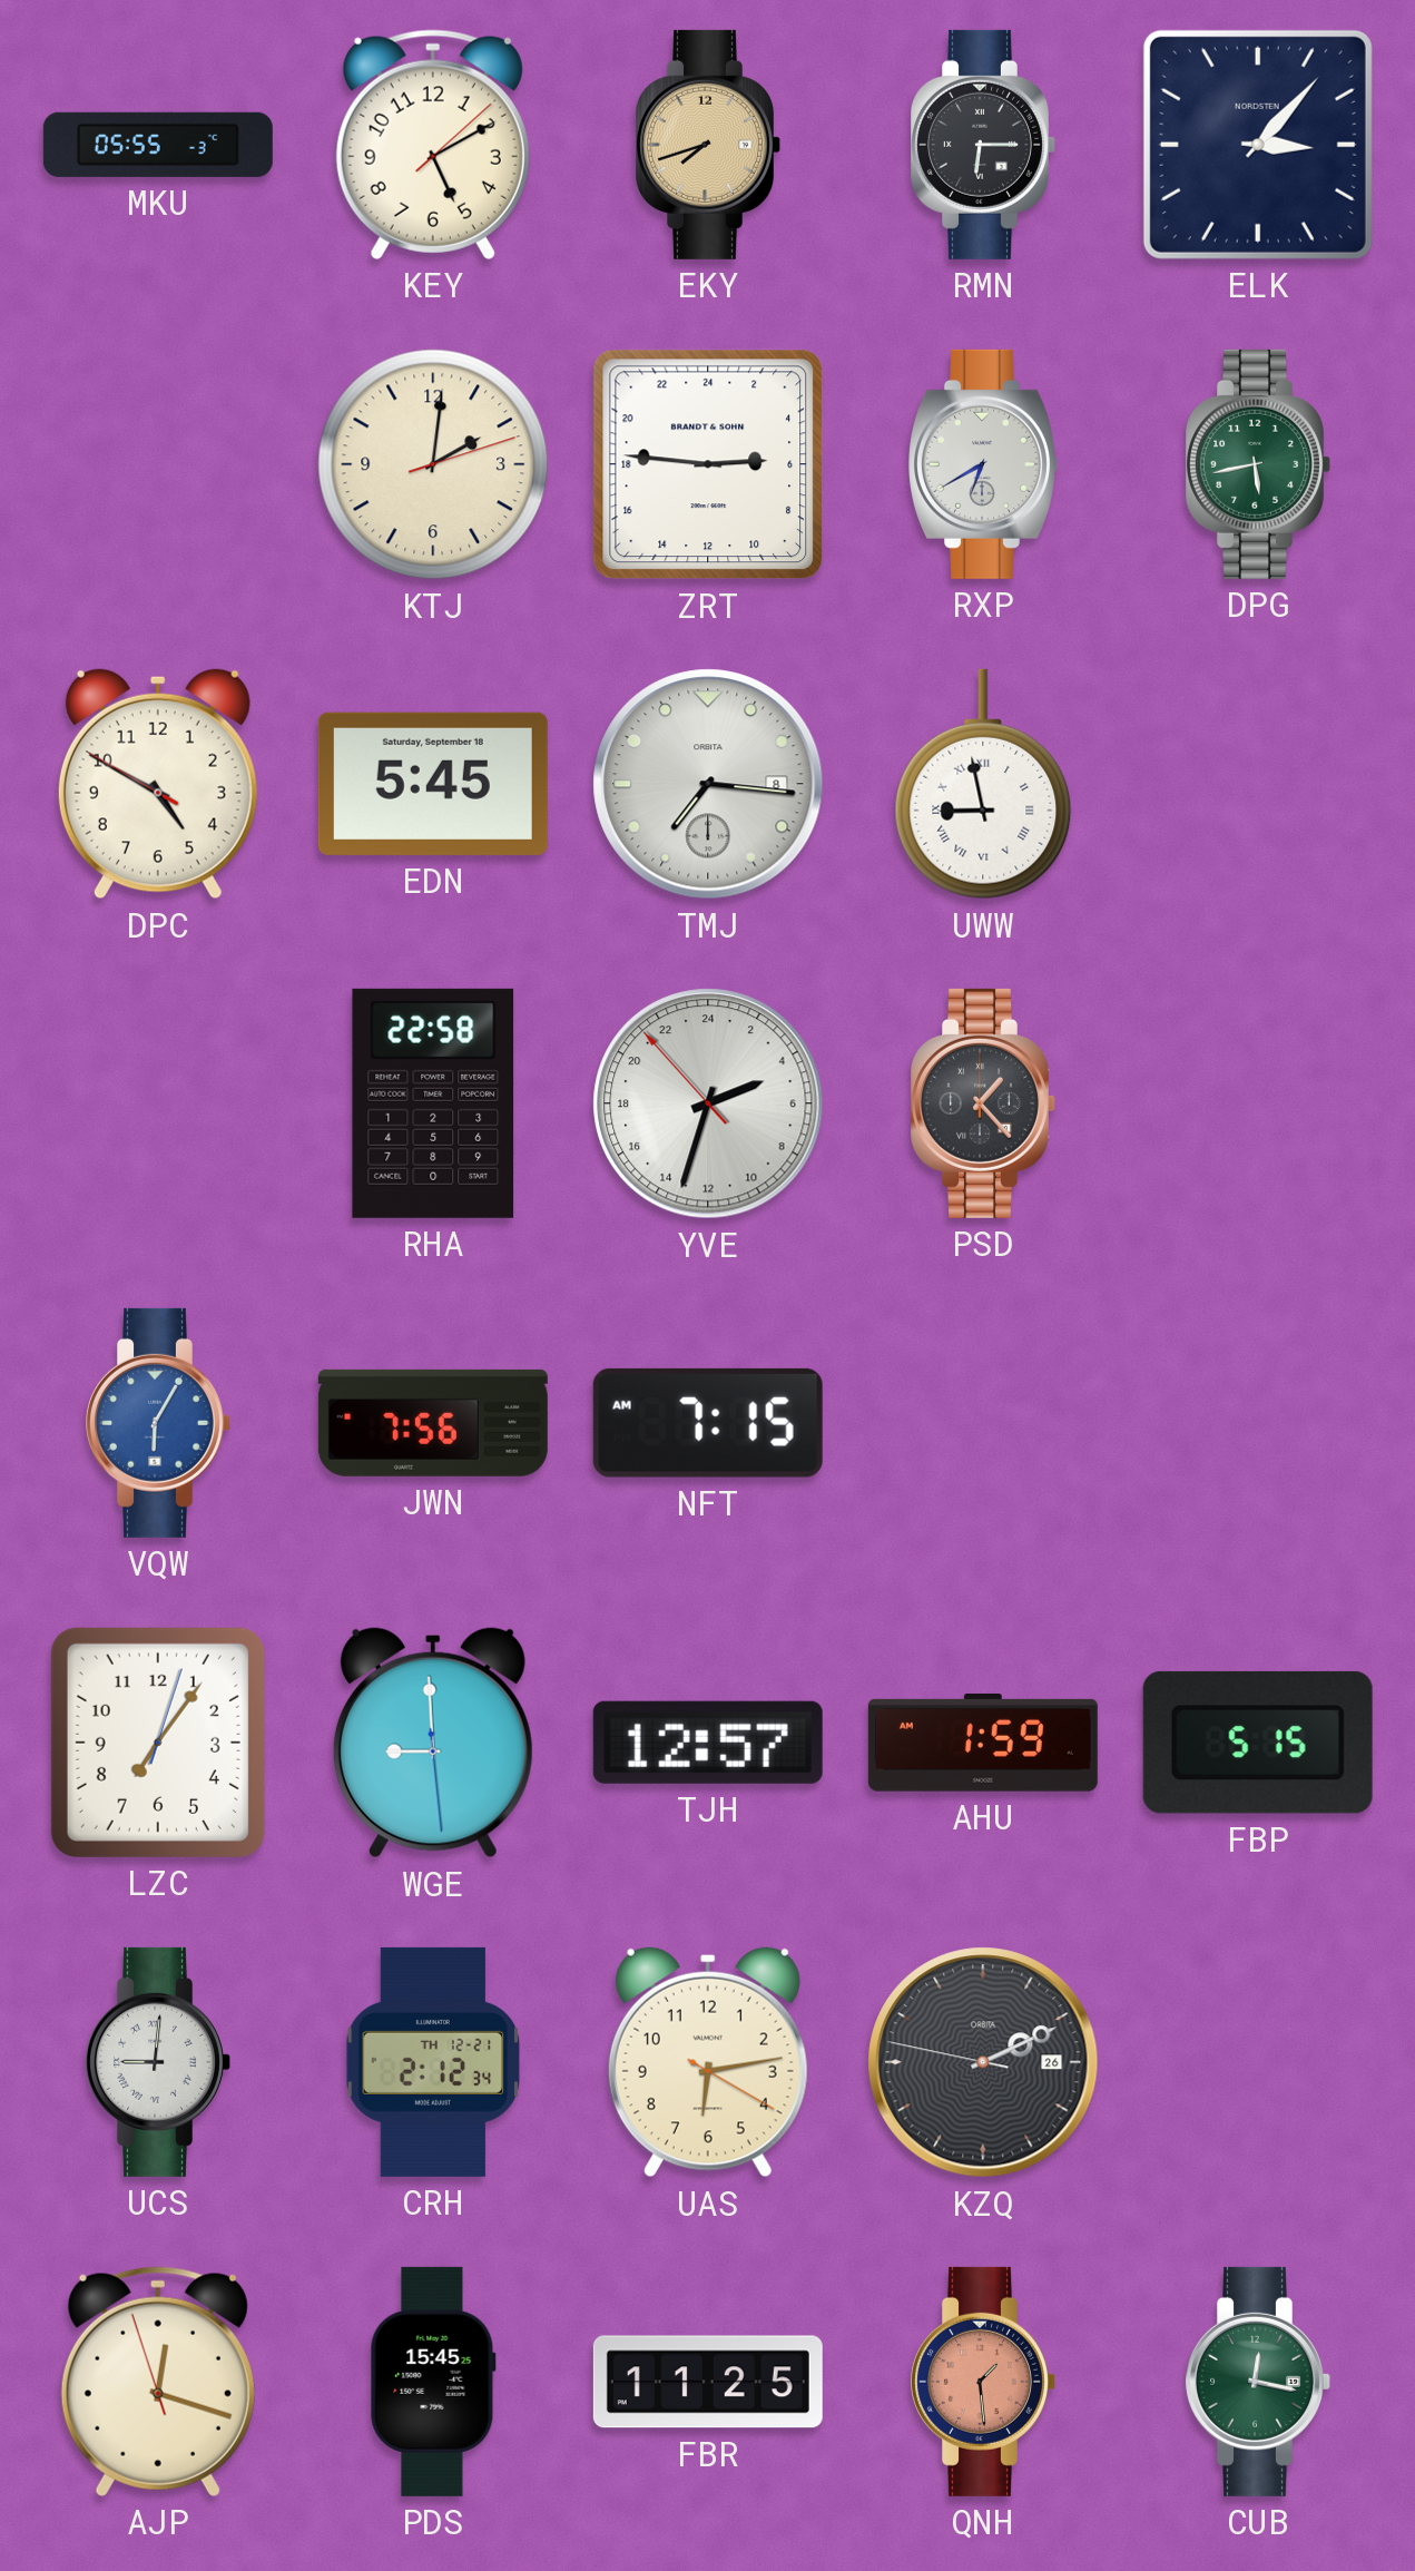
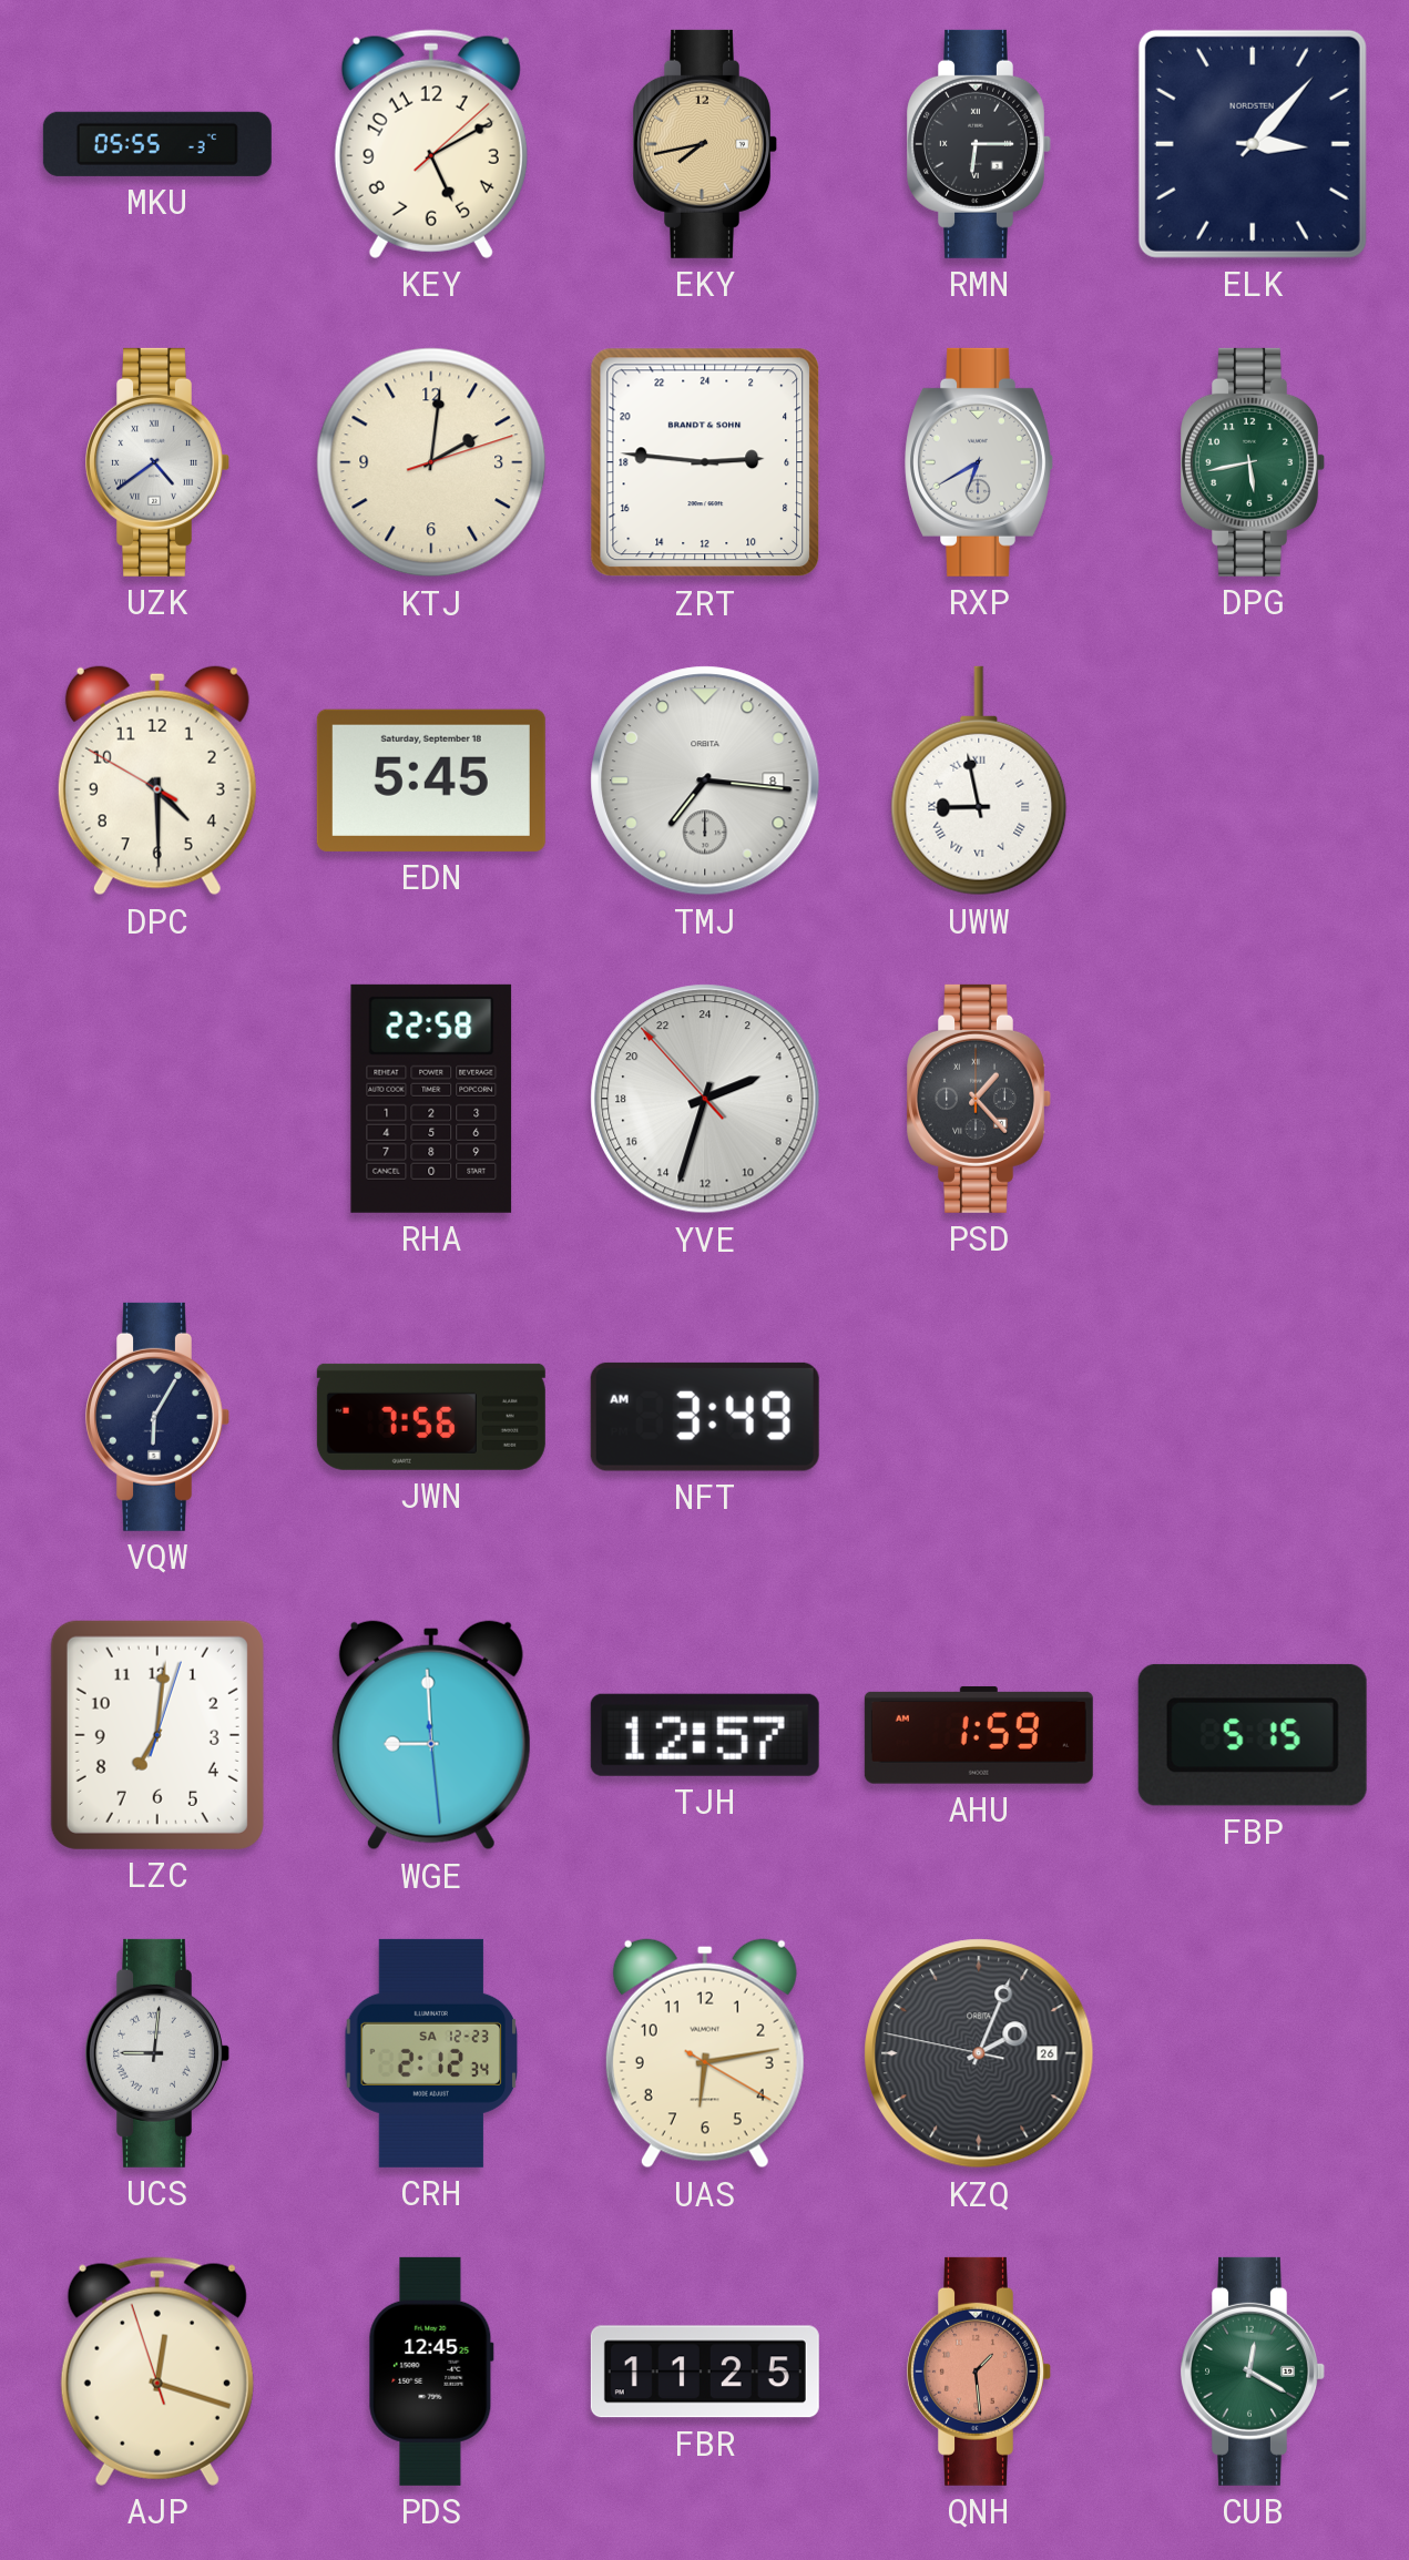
EKY: 7:42 -> 7:43
UZK: none -> 4:39
DPC: 4:49 -> 4:29
VQW dial: blue -> navy
NFT: 7:15 -> 3:49
LZC: 7:06 -> 7:01
CRH date: TH 12-21 -> SA 12-23
KZQ: 2:10 -> 2:03
PDS: 15:45 -> 12:45
CUB: 12:17 -> 12:20
